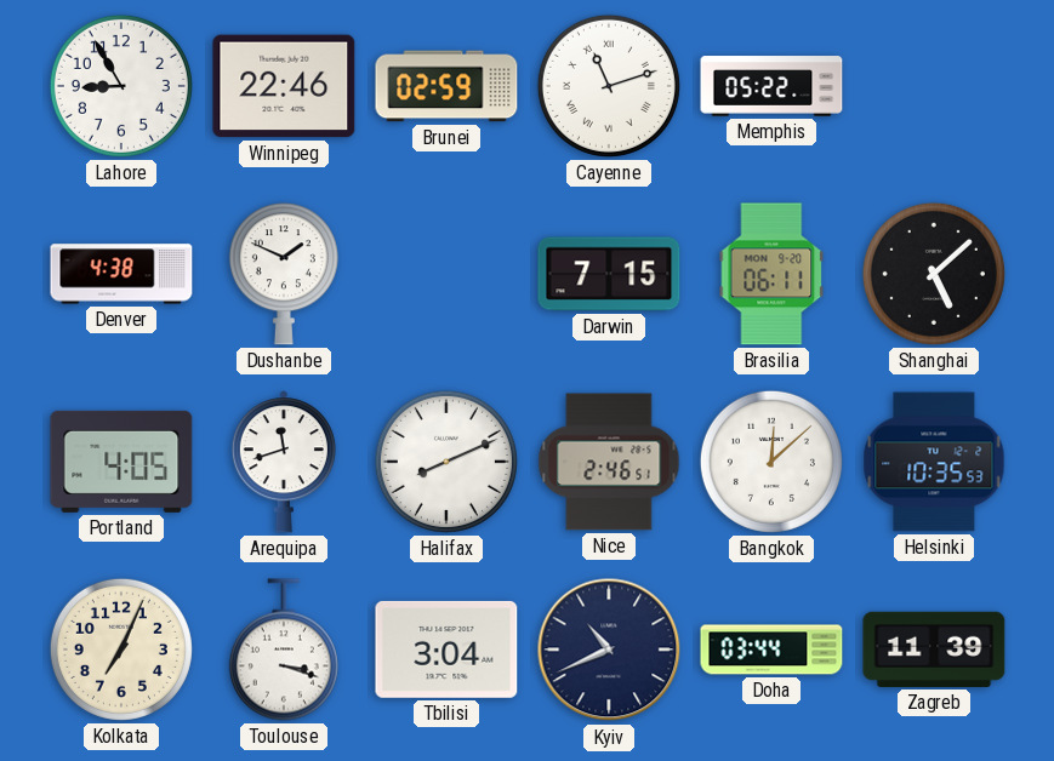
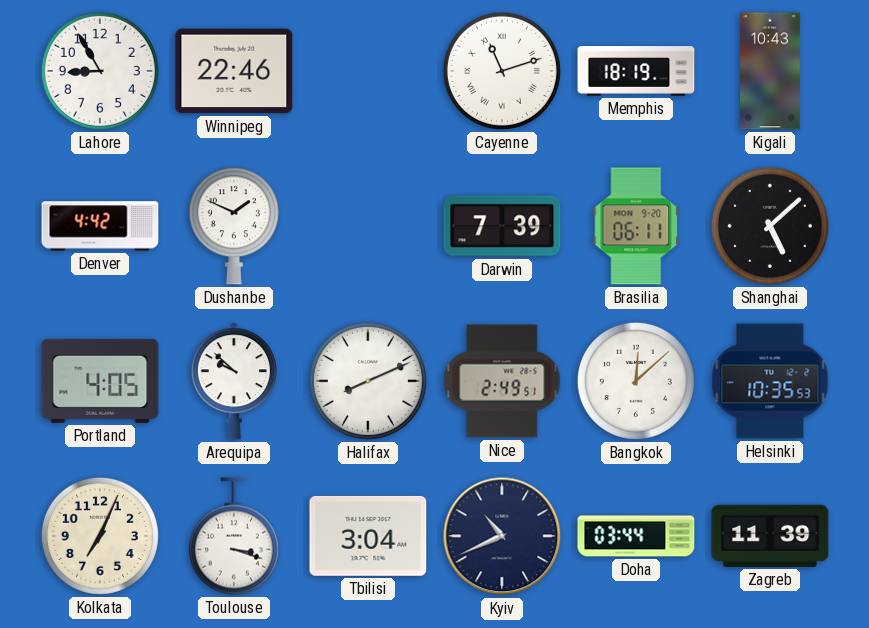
Brunei: 02:59 -> none
Memphis: 05:22 -> 18:19
Kigali: none -> 10:43
Denver: 4:38 -> 4:42
Darwin: 7:15 -> 7:39
Arequipa: 11:42 -> 9:52
Nice: 2:46 -> 2:49
